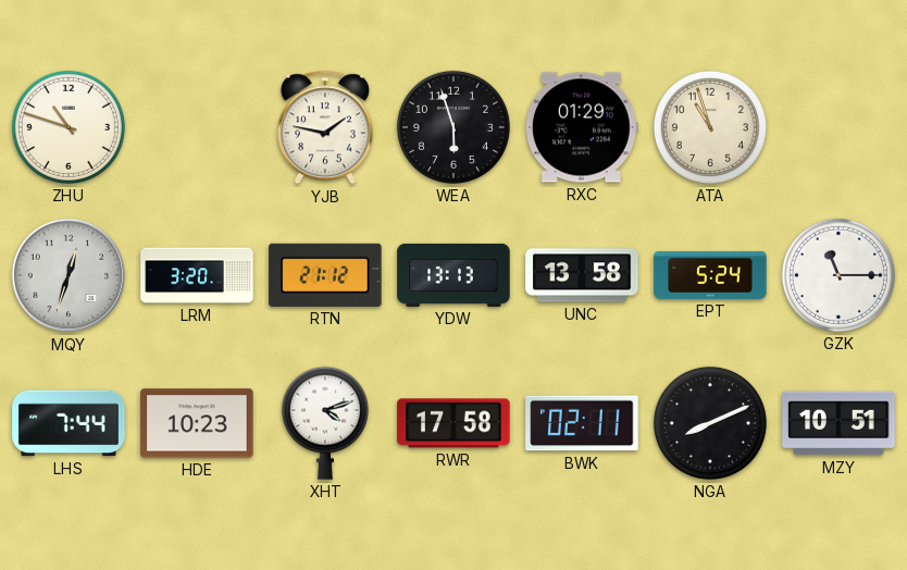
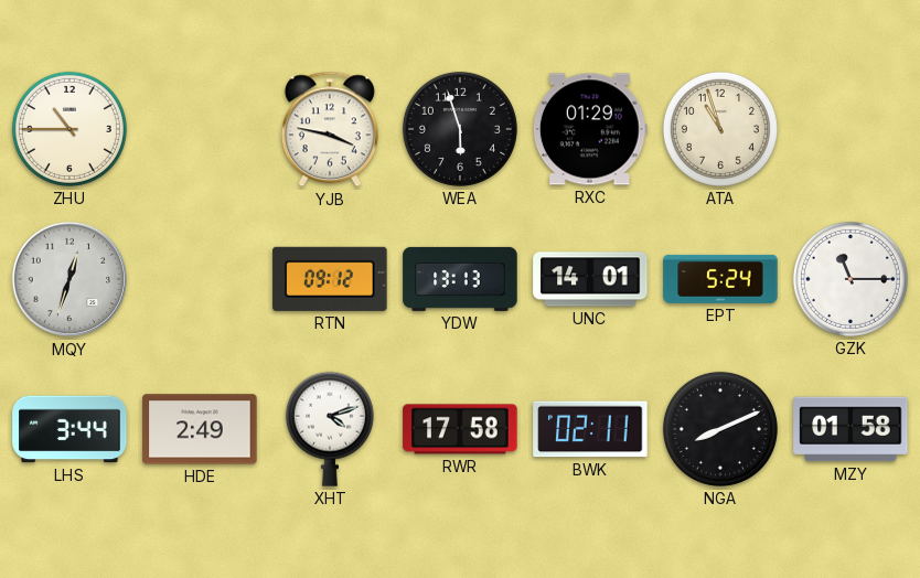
ZHU: 10:48 -> 10:45
YJB: 1:47 -> 3:47
LRM: 3:20 -> none
RTN: 21:12 -> 09:12
UNC: 13:58 -> 14:01
LHS: 7:44 -> 3:44
HDE: 10:23 -> 2:49
MZY: 10:51 -> 01:58
